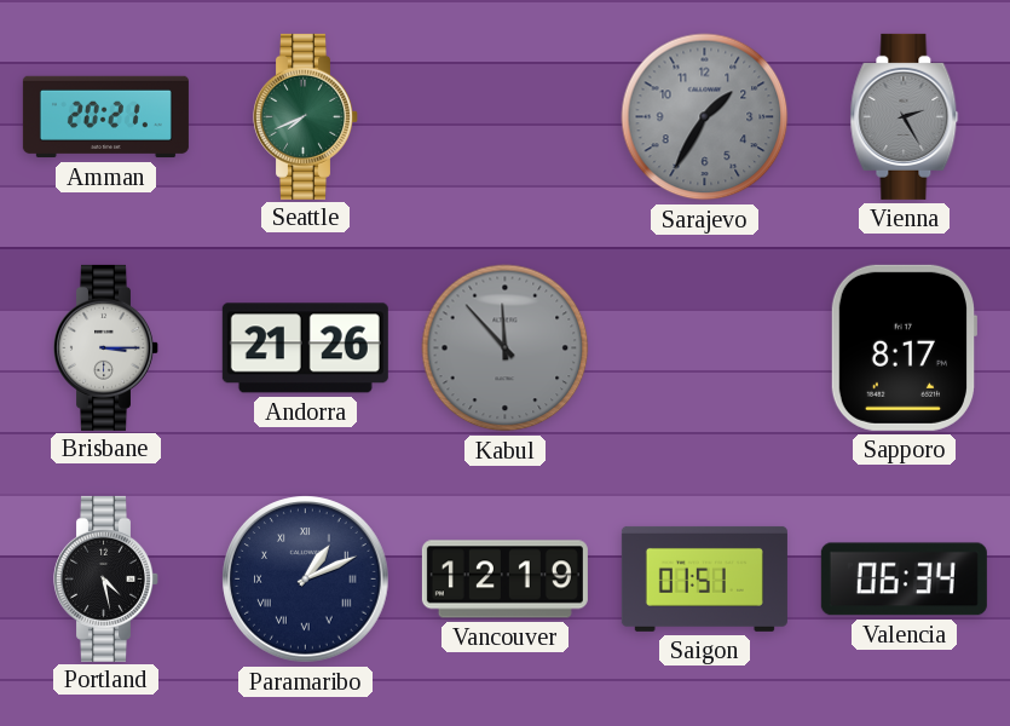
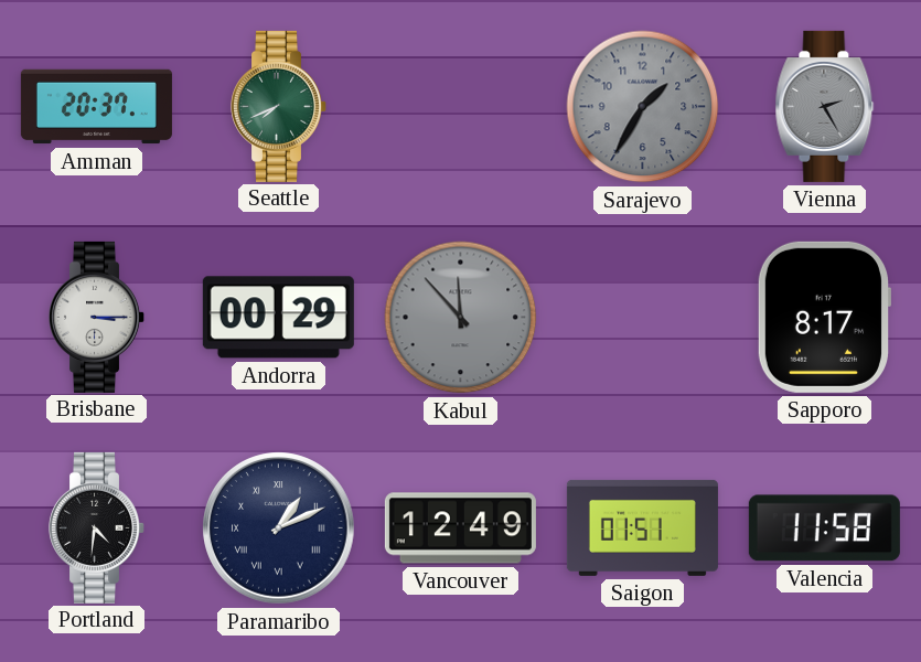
Amman: 20:21 -> 20:37
Andorra: 21:26 -> 00:29
Portland: 4:28 -> 4:31
Vancouver: 12:19 -> 12:49
Valencia: 06:34 -> 11:58
